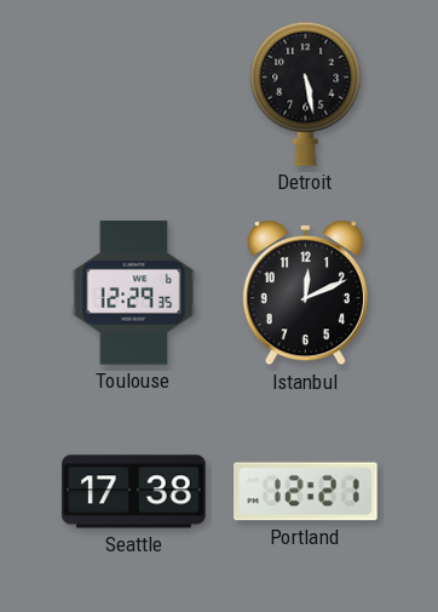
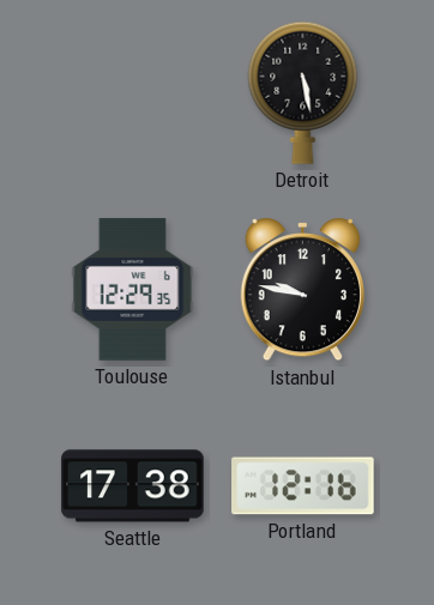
Istanbul: 12:11 -> 9:47
Portland: 12:21 -> 12:16
